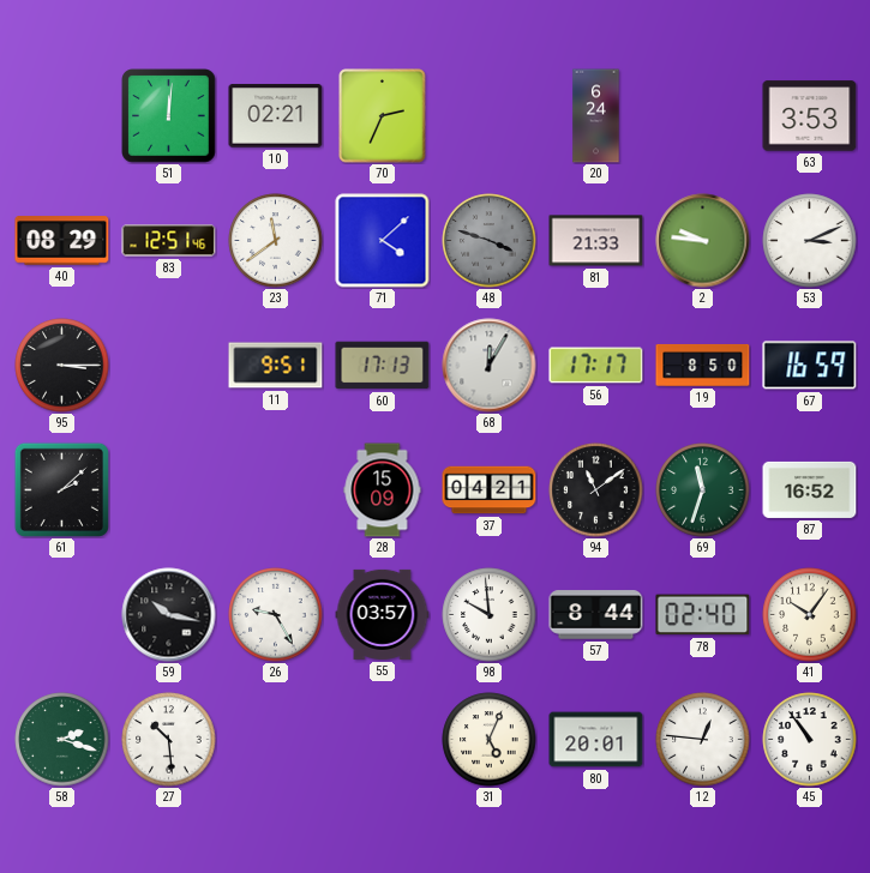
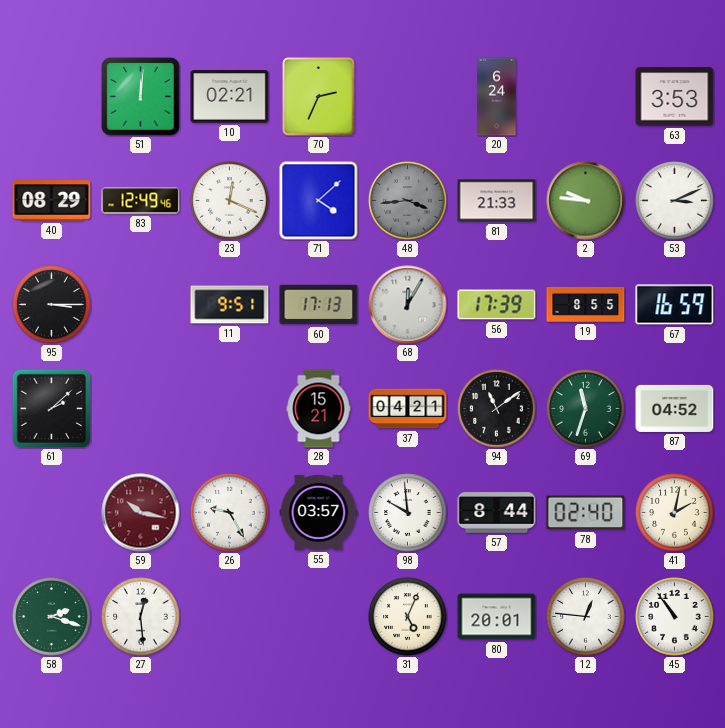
83: 12:51 -> 12:49
23: 11:39 -> 12:19
48: 3:48 -> 3:44
56: 17:17 -> 17:39
19: 8:50 -> 8:55
28: 15:09 -> 15:21
87: 16:52 -> 04:52
59 dial: black -> burgundy
41: 10:06 -> 2:02
27: 10:29 -> 12:29
